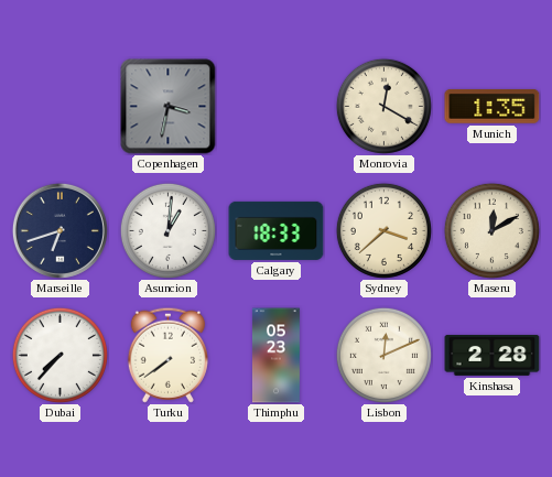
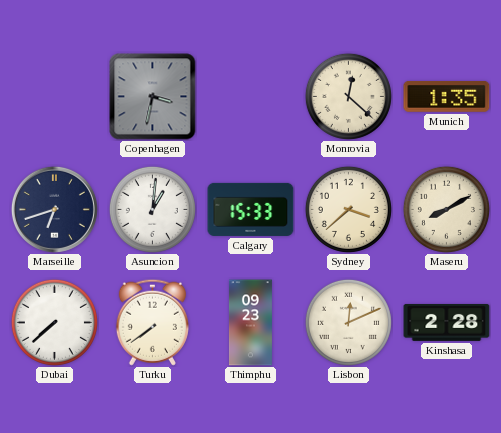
Monrovia: 12:20 -> 12:22
Calgary: 18:33 -> 15:33
Maseru: 12:10 -> 8:10
Dubai: 7:37 -> 7:38
Thimphu: 05:23 -> 09:23
